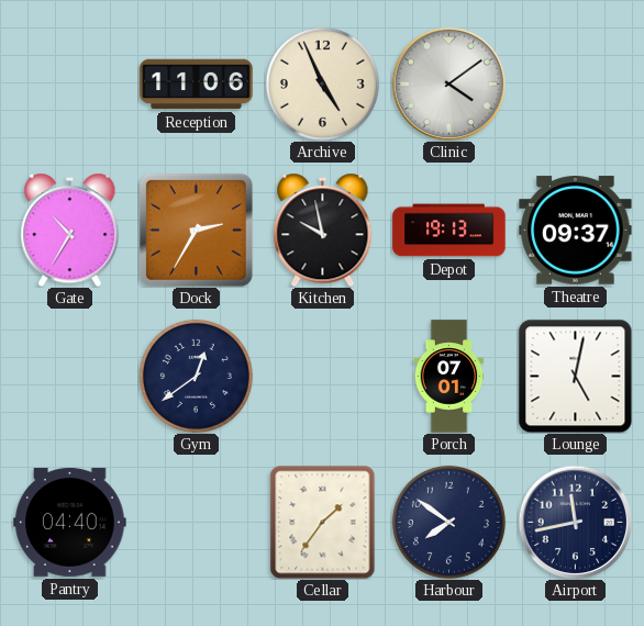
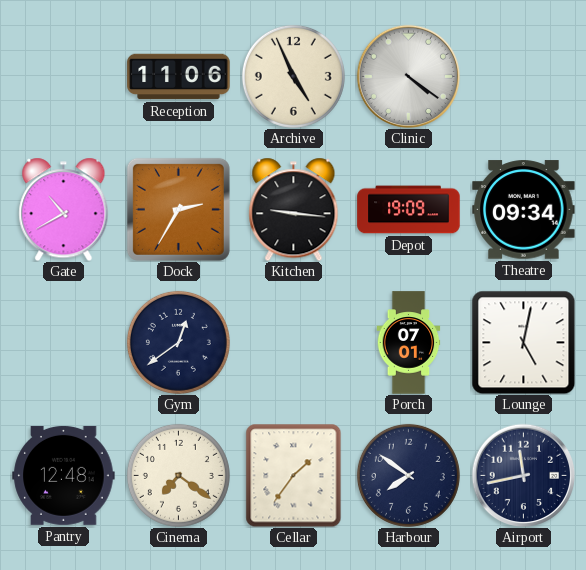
Clinic: 4:09 -> 4:21
Gate: 10:35 -> 10:40
Kitchen: 9:58 -> 9:16
Depot: 19:13 -> 19:09
Theatre: 09:37 -> 09:34
Pantry: 04:40 -> 12:48
Cinema: none -> 7:21
